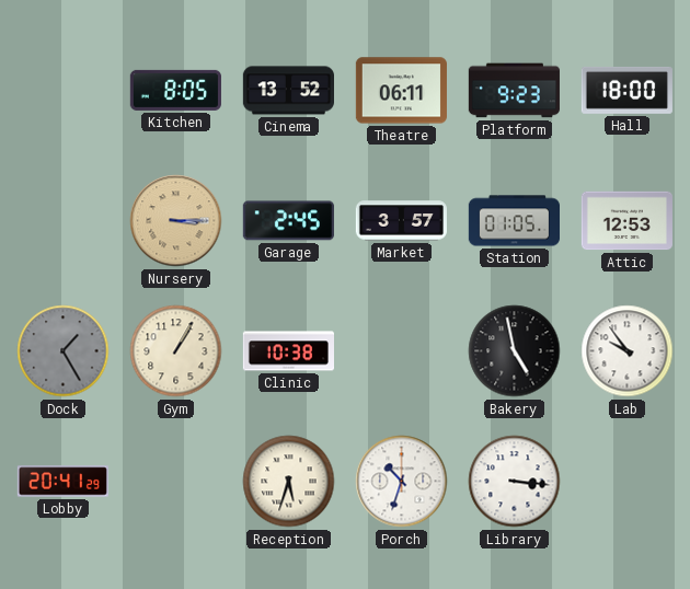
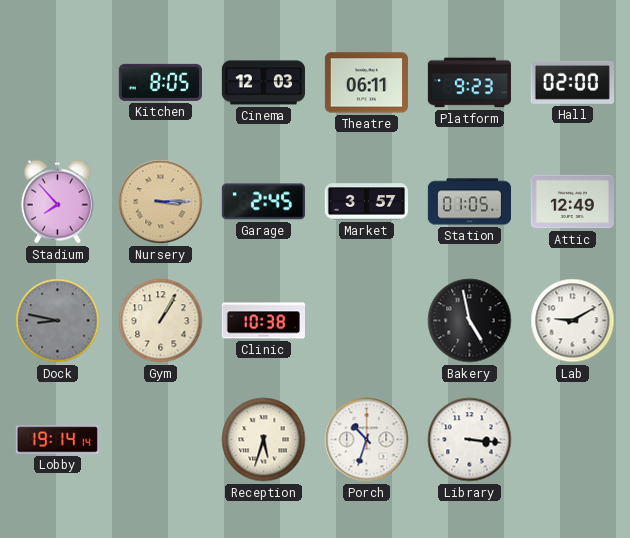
Cinema: 13:52 -> 12:03
Hall: 18:00 -> 02:00
Stadium: none -> 7:53
Attic: 12:53 -> 12:49
Dock: 1:25 -> 8:47
Lab: 9:54 -> 9:10
Lobby: 20:41 -> 19:14
